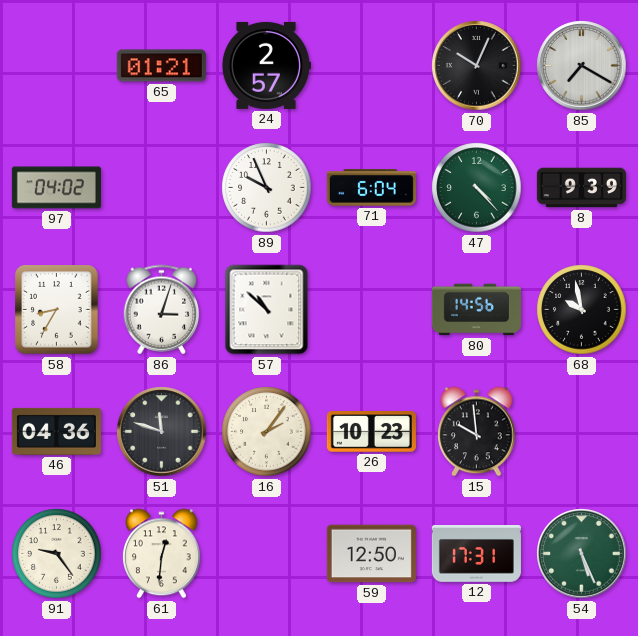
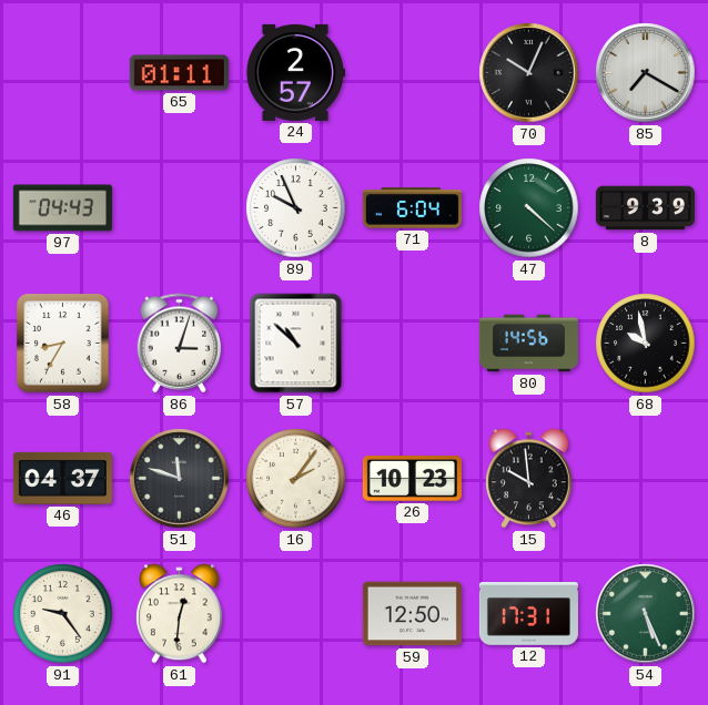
65: 01:21 -> 01:11
97: 04:02 -> 04:43
47: 4:23 -> 4:22
46: 04:36 -> 04:37
